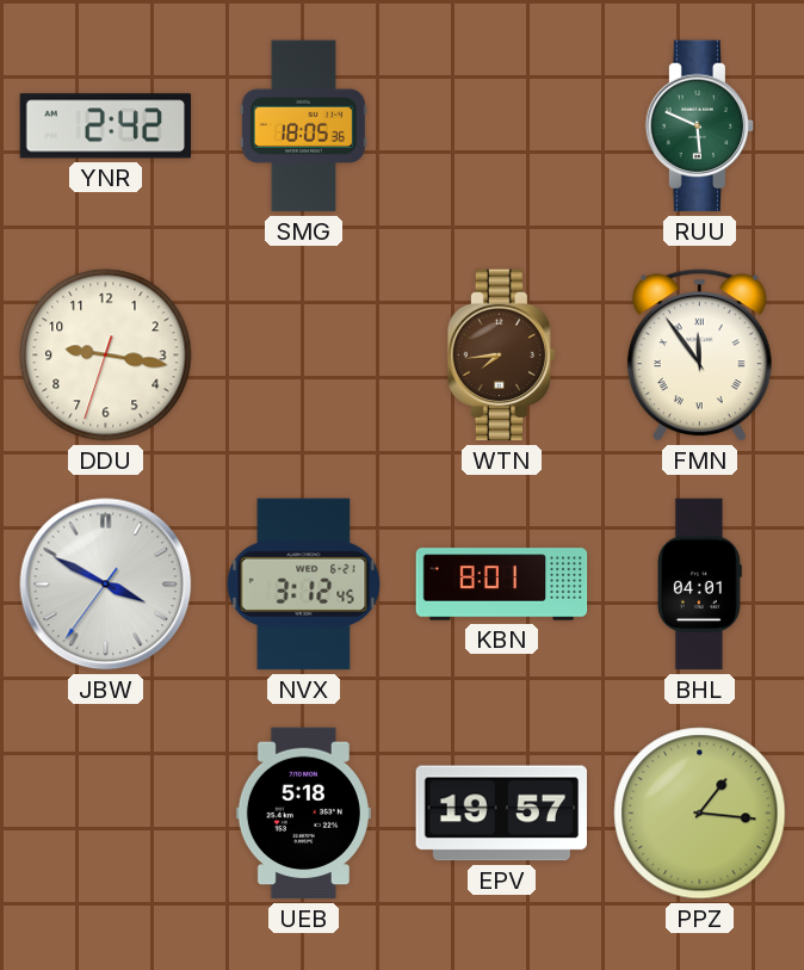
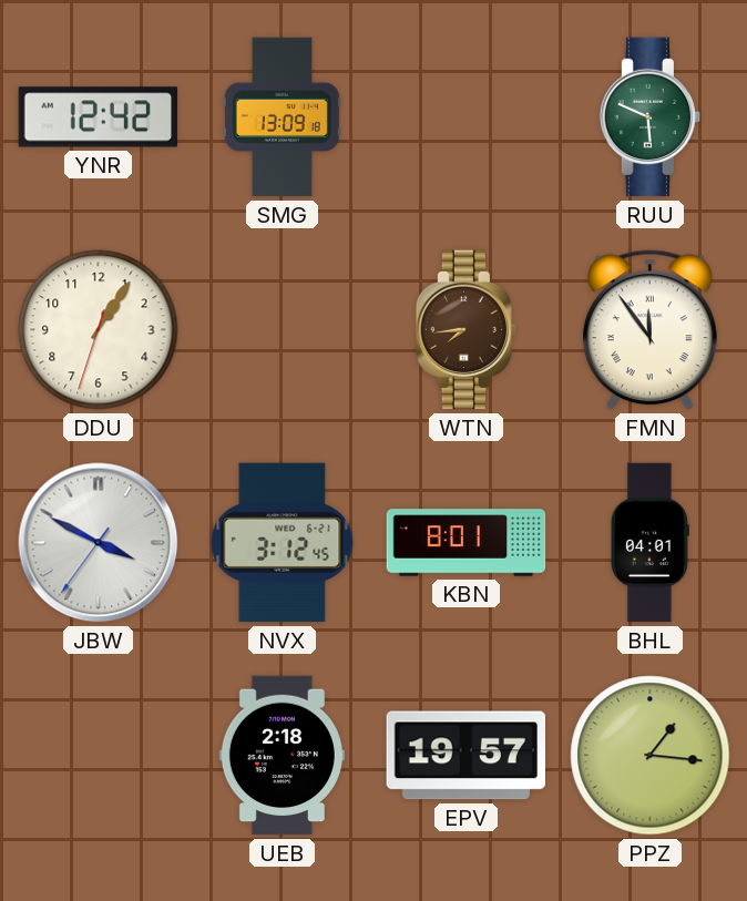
YNR: 2:42 -> 12:42
SMG: 18:05 -> 13:09
DDU: 9:16 -> 1:05
UEB: 5:18 -> 2:18
